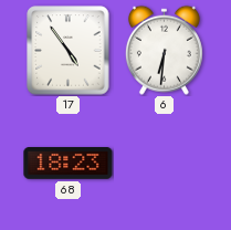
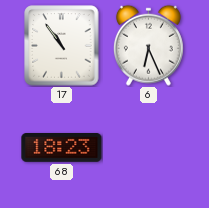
17: 4:54 -> 10:54
6: 6:31 -> 6:26
